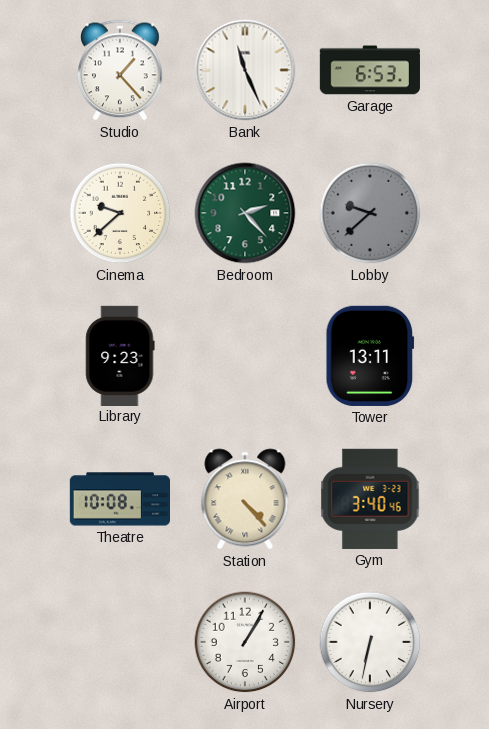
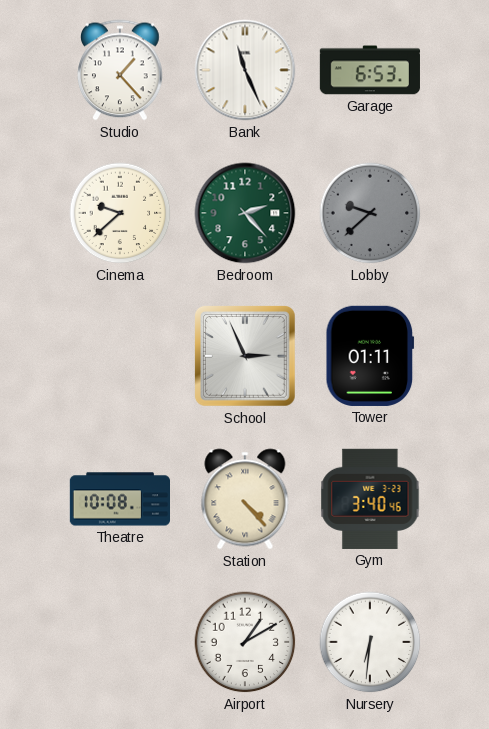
Library: 9:23 -> none
School: none -> 2:56
Tower: 13:11 -> 01:11
Airport: 1:05 -> 1:10
Nursery: 6:32 -> 6:31
